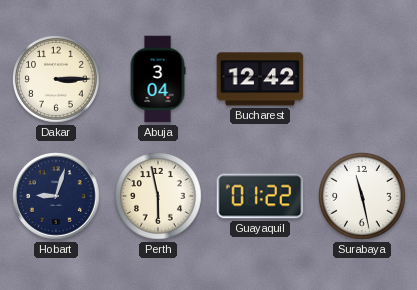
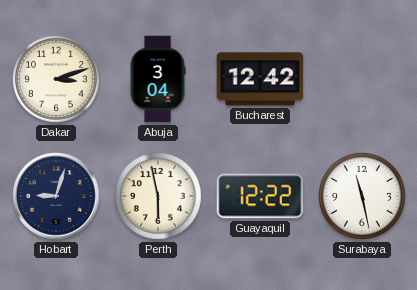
Dakar: 3:15 -> 3:12
Guayaquil: 01:22 -> 12:22
